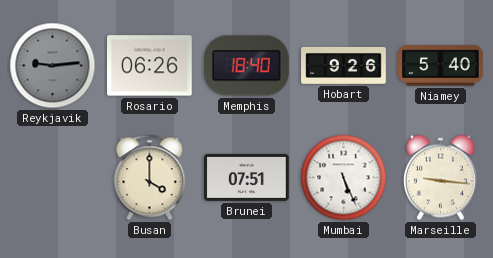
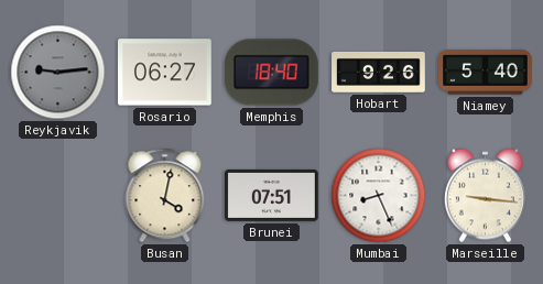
Rosario: 06:26 -> 06:27
Busan: 4:00 -> 4:02
Mumbai: 5:26 -> 8:26
